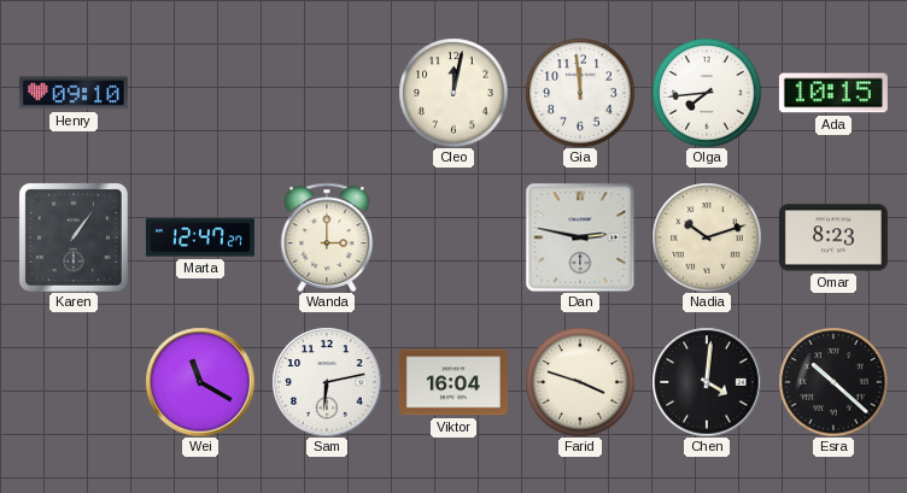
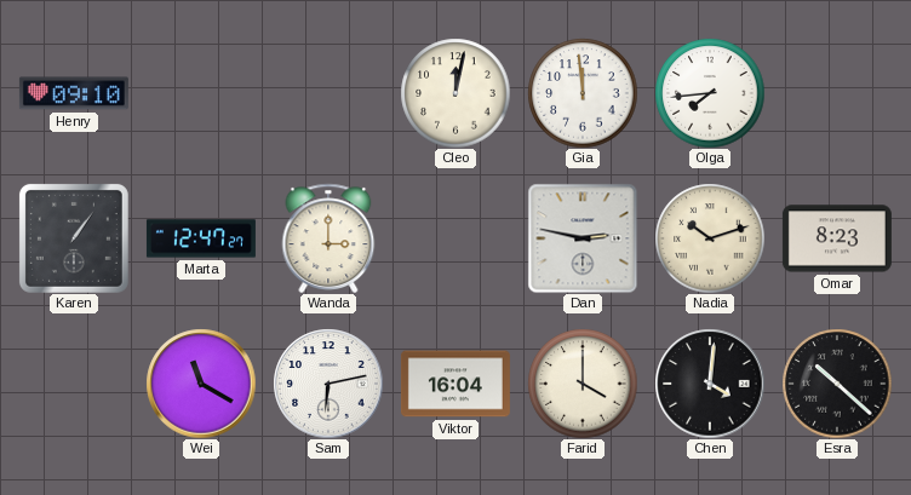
Ada: 10:15 -> none
Farid: 3:48 -> 4:00
